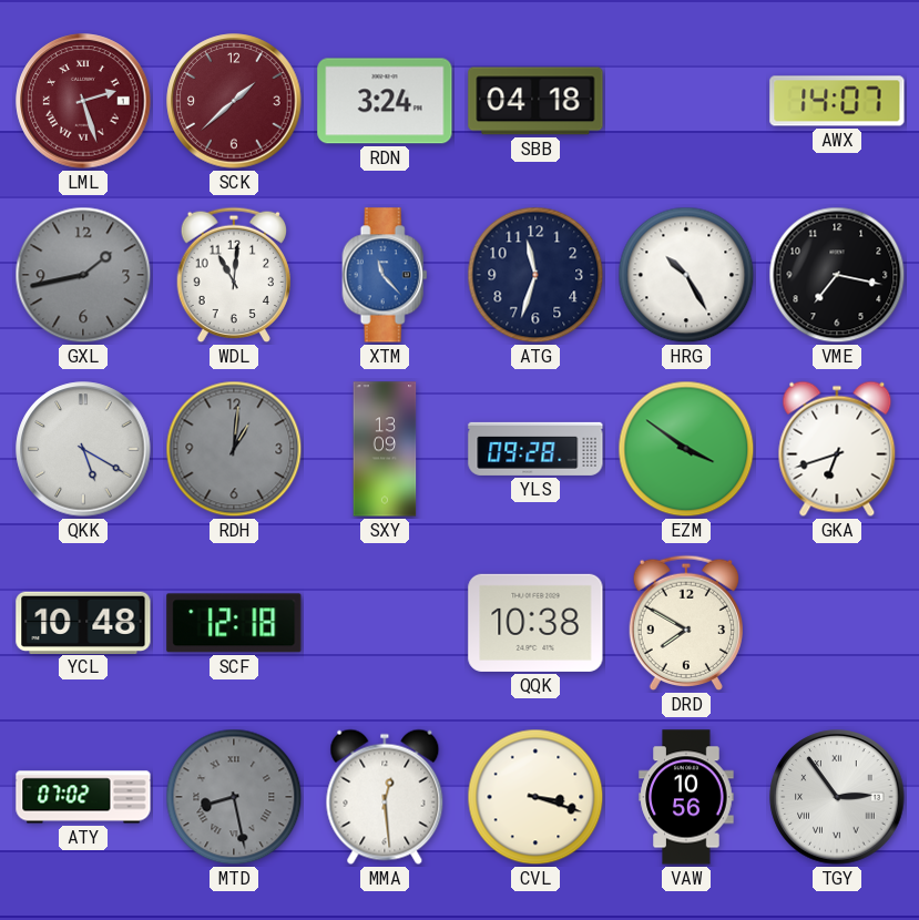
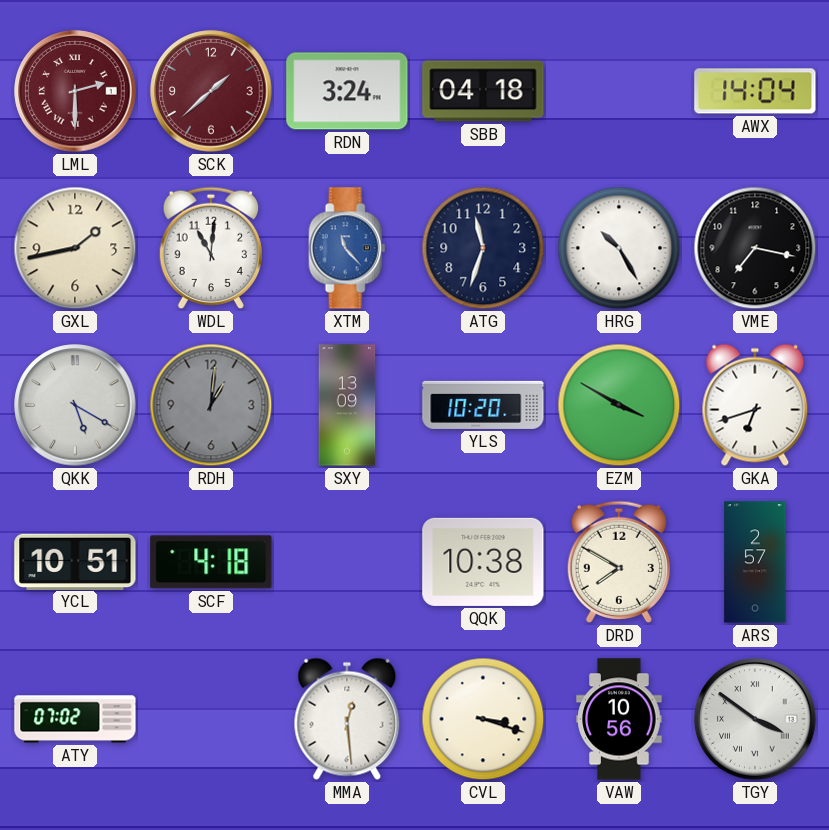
LML: 2:27 -> 2:30
AWX: 14:07 -> 14:04
GXL dial: grey -> cream
YLS: 09:28 -> 10:20
EZM: 3:51 -> 3:50
YCL: 10:48 -> 10:51
SCF: 12:18 -> 4:18
ARS: none -> 2:57
MTD: 8:28 -> none
TGY: 2:54 -> 3:51
